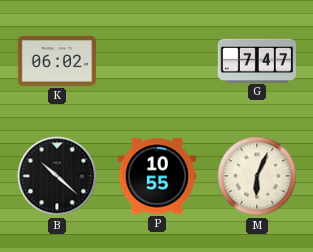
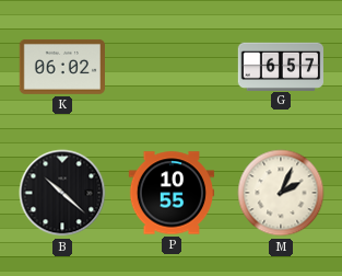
G: 7:47 -> 6:57
M: 6:04 -> 2:04
